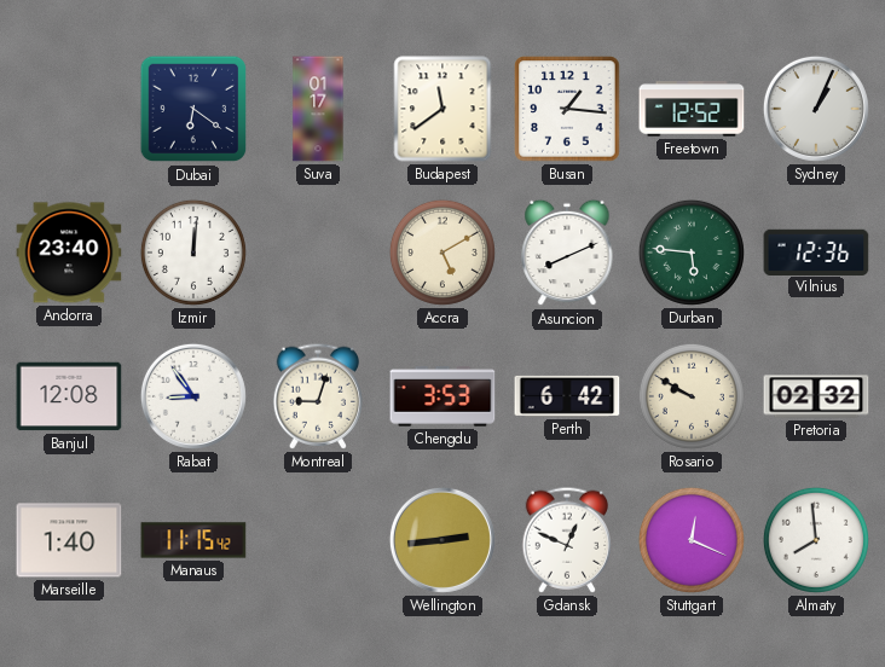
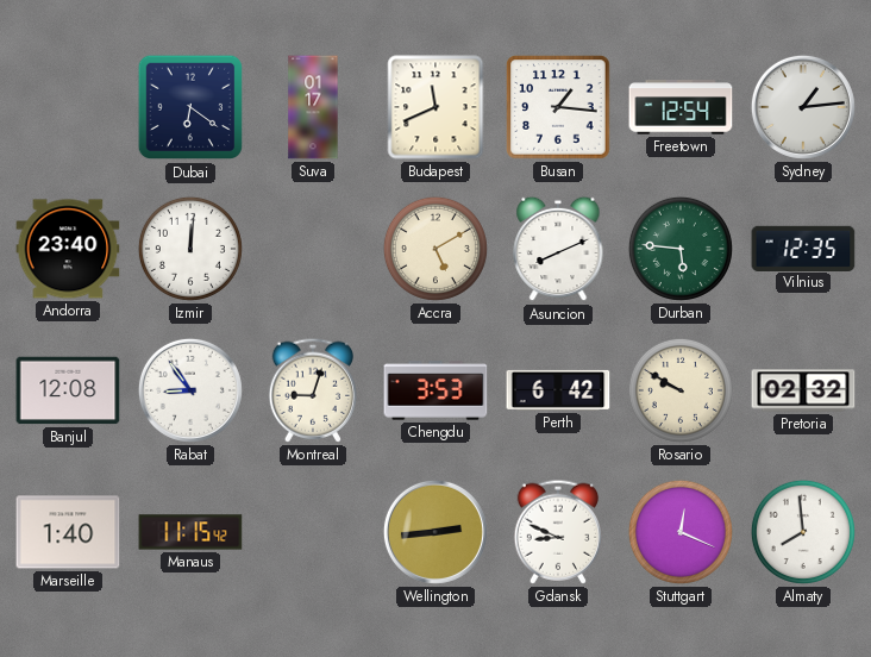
Budapest: 11:39 -> 11:41
Freetown: 12:52 -> 12:54
Sydney: 1:04 -> 1:14
Vilnius: 12:36 -> 12:35
Gdansk: 12:49 -> 8:49
